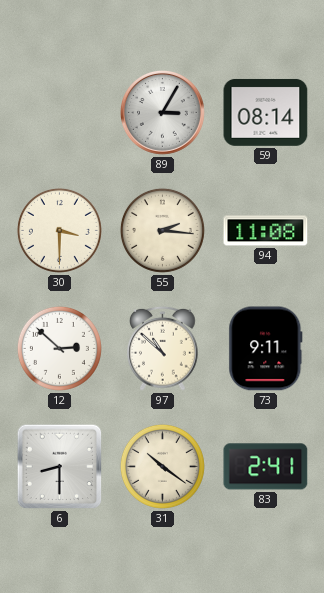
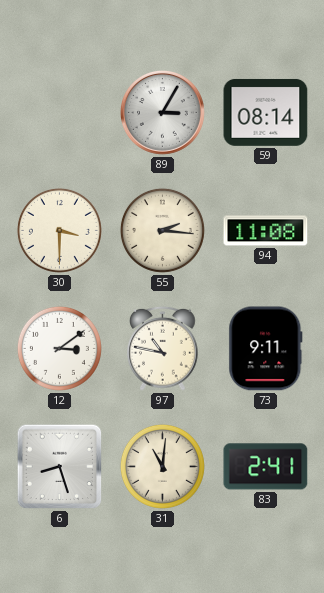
12: 2:52 -> 3:09
97: 10:52 -> 10:47
6: 8:30 -> 8:27
31: 10:21 -> 11:01
